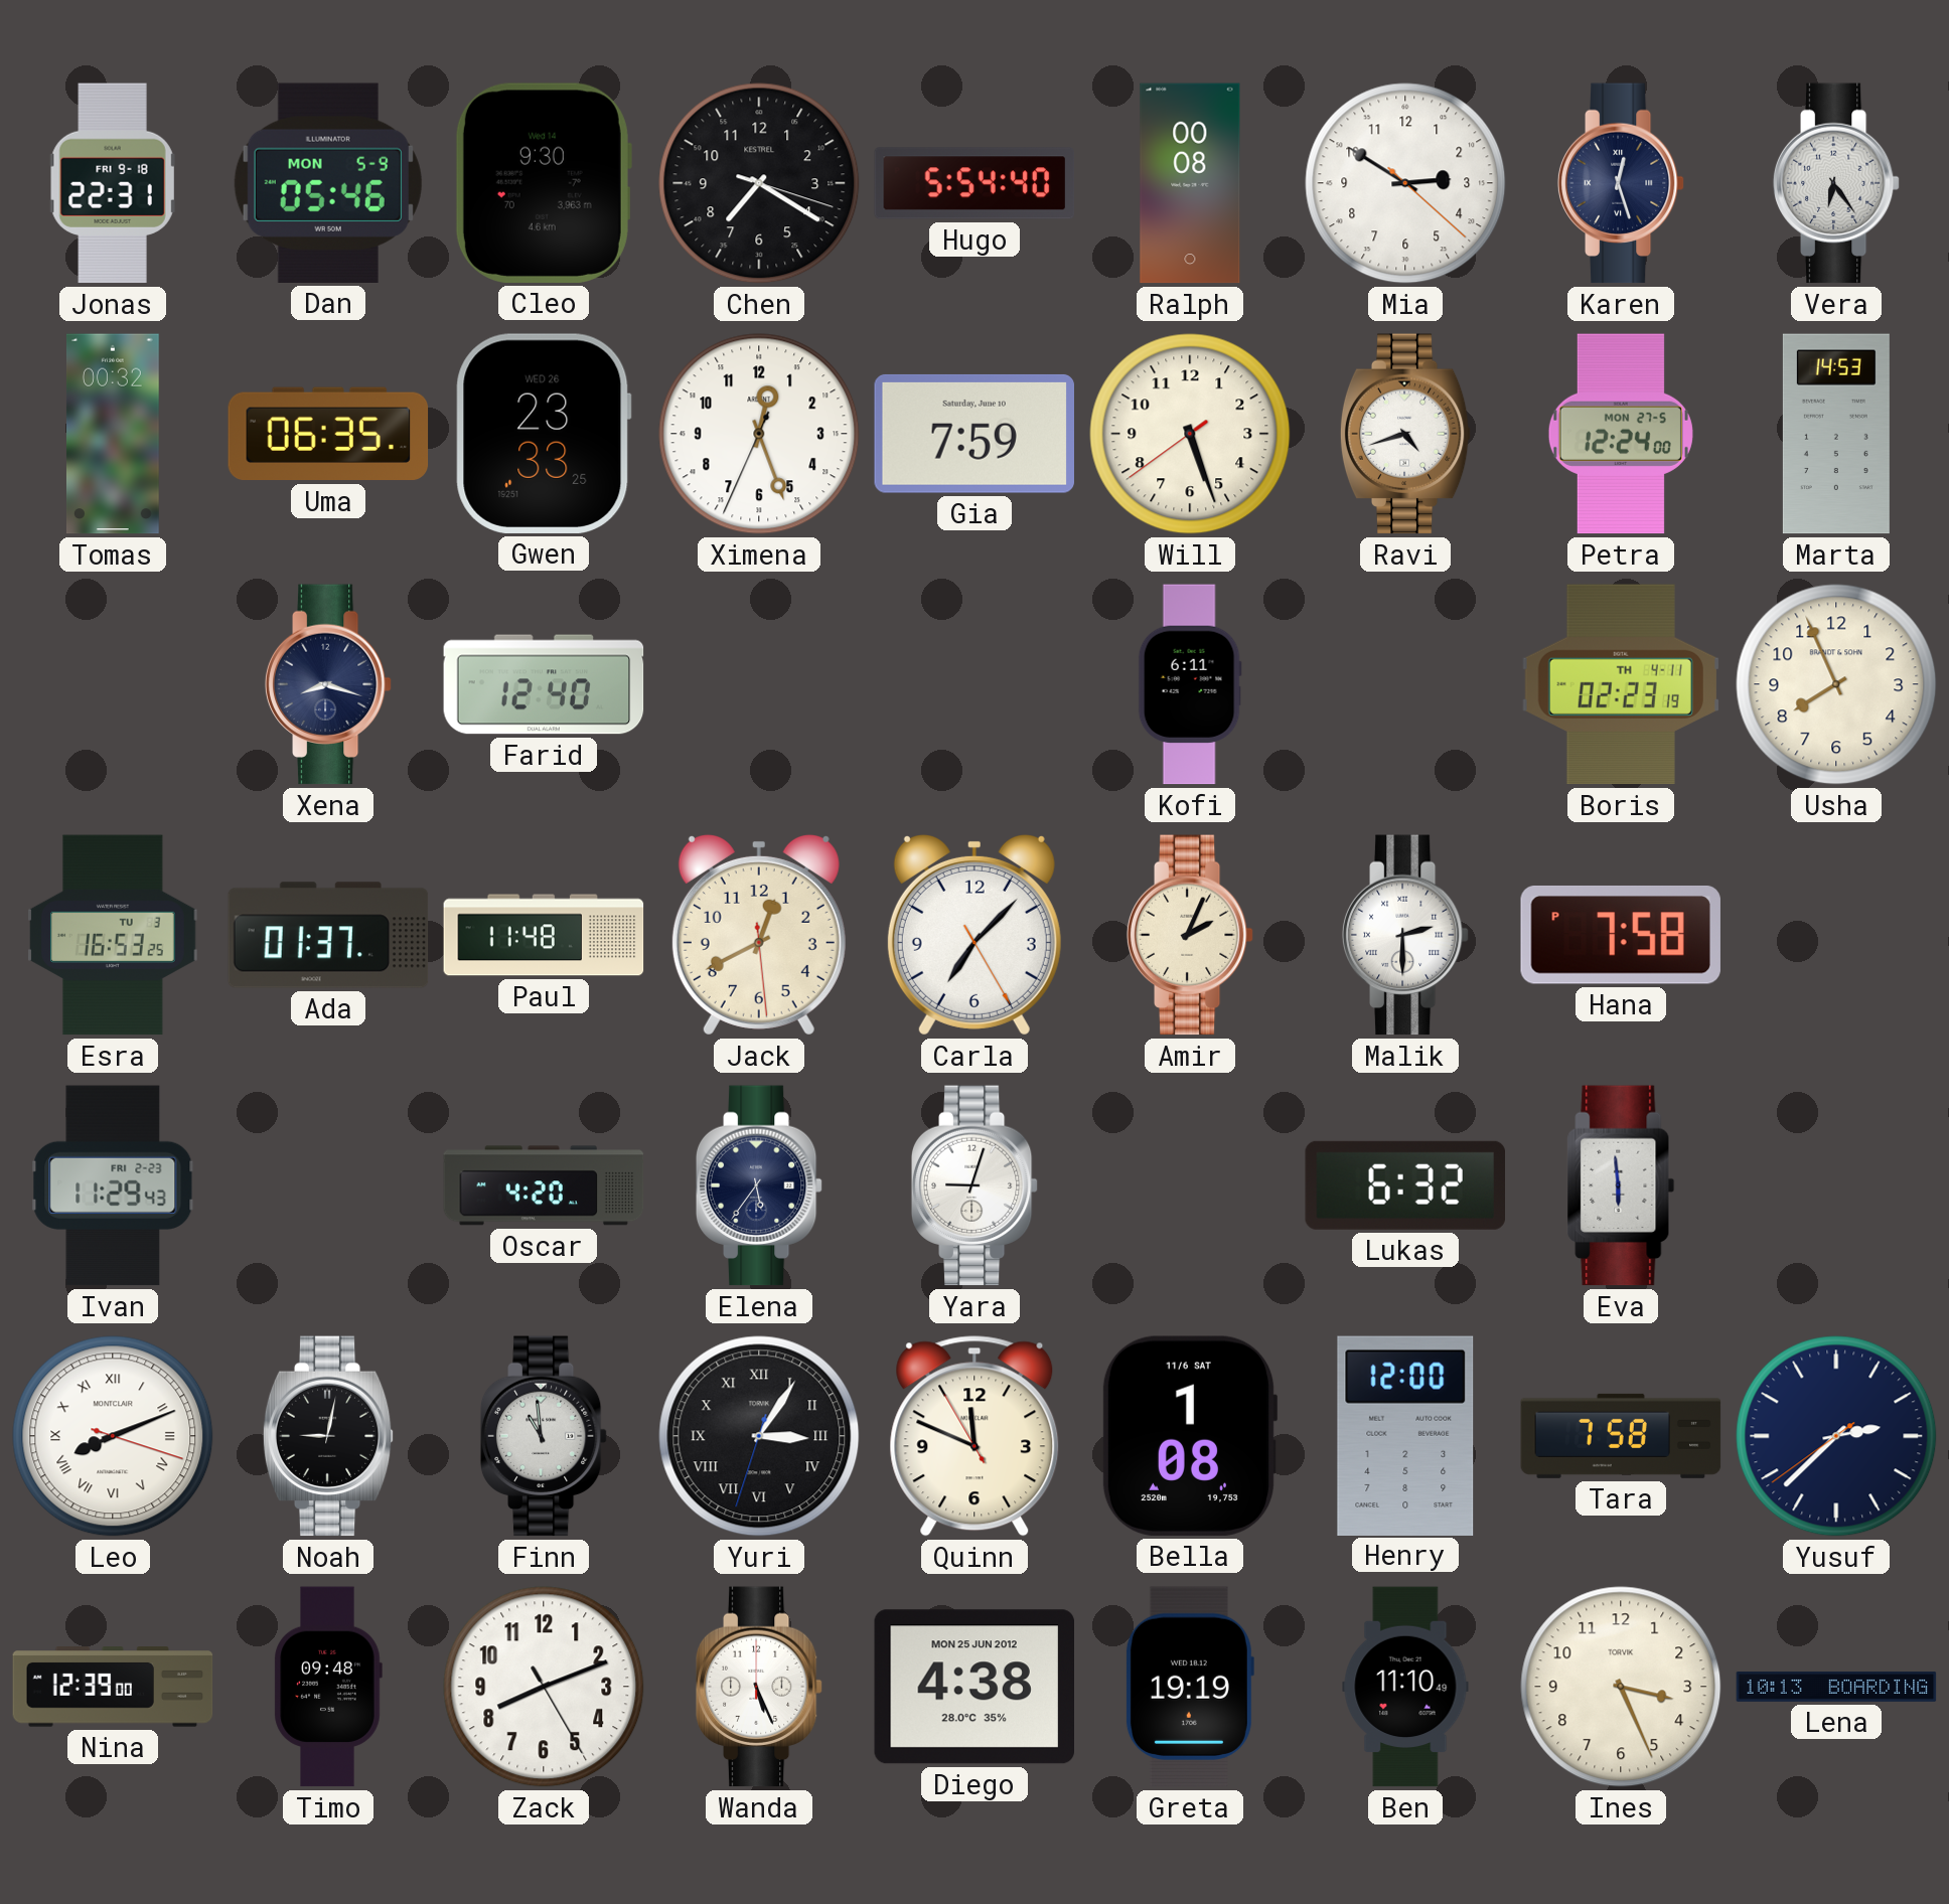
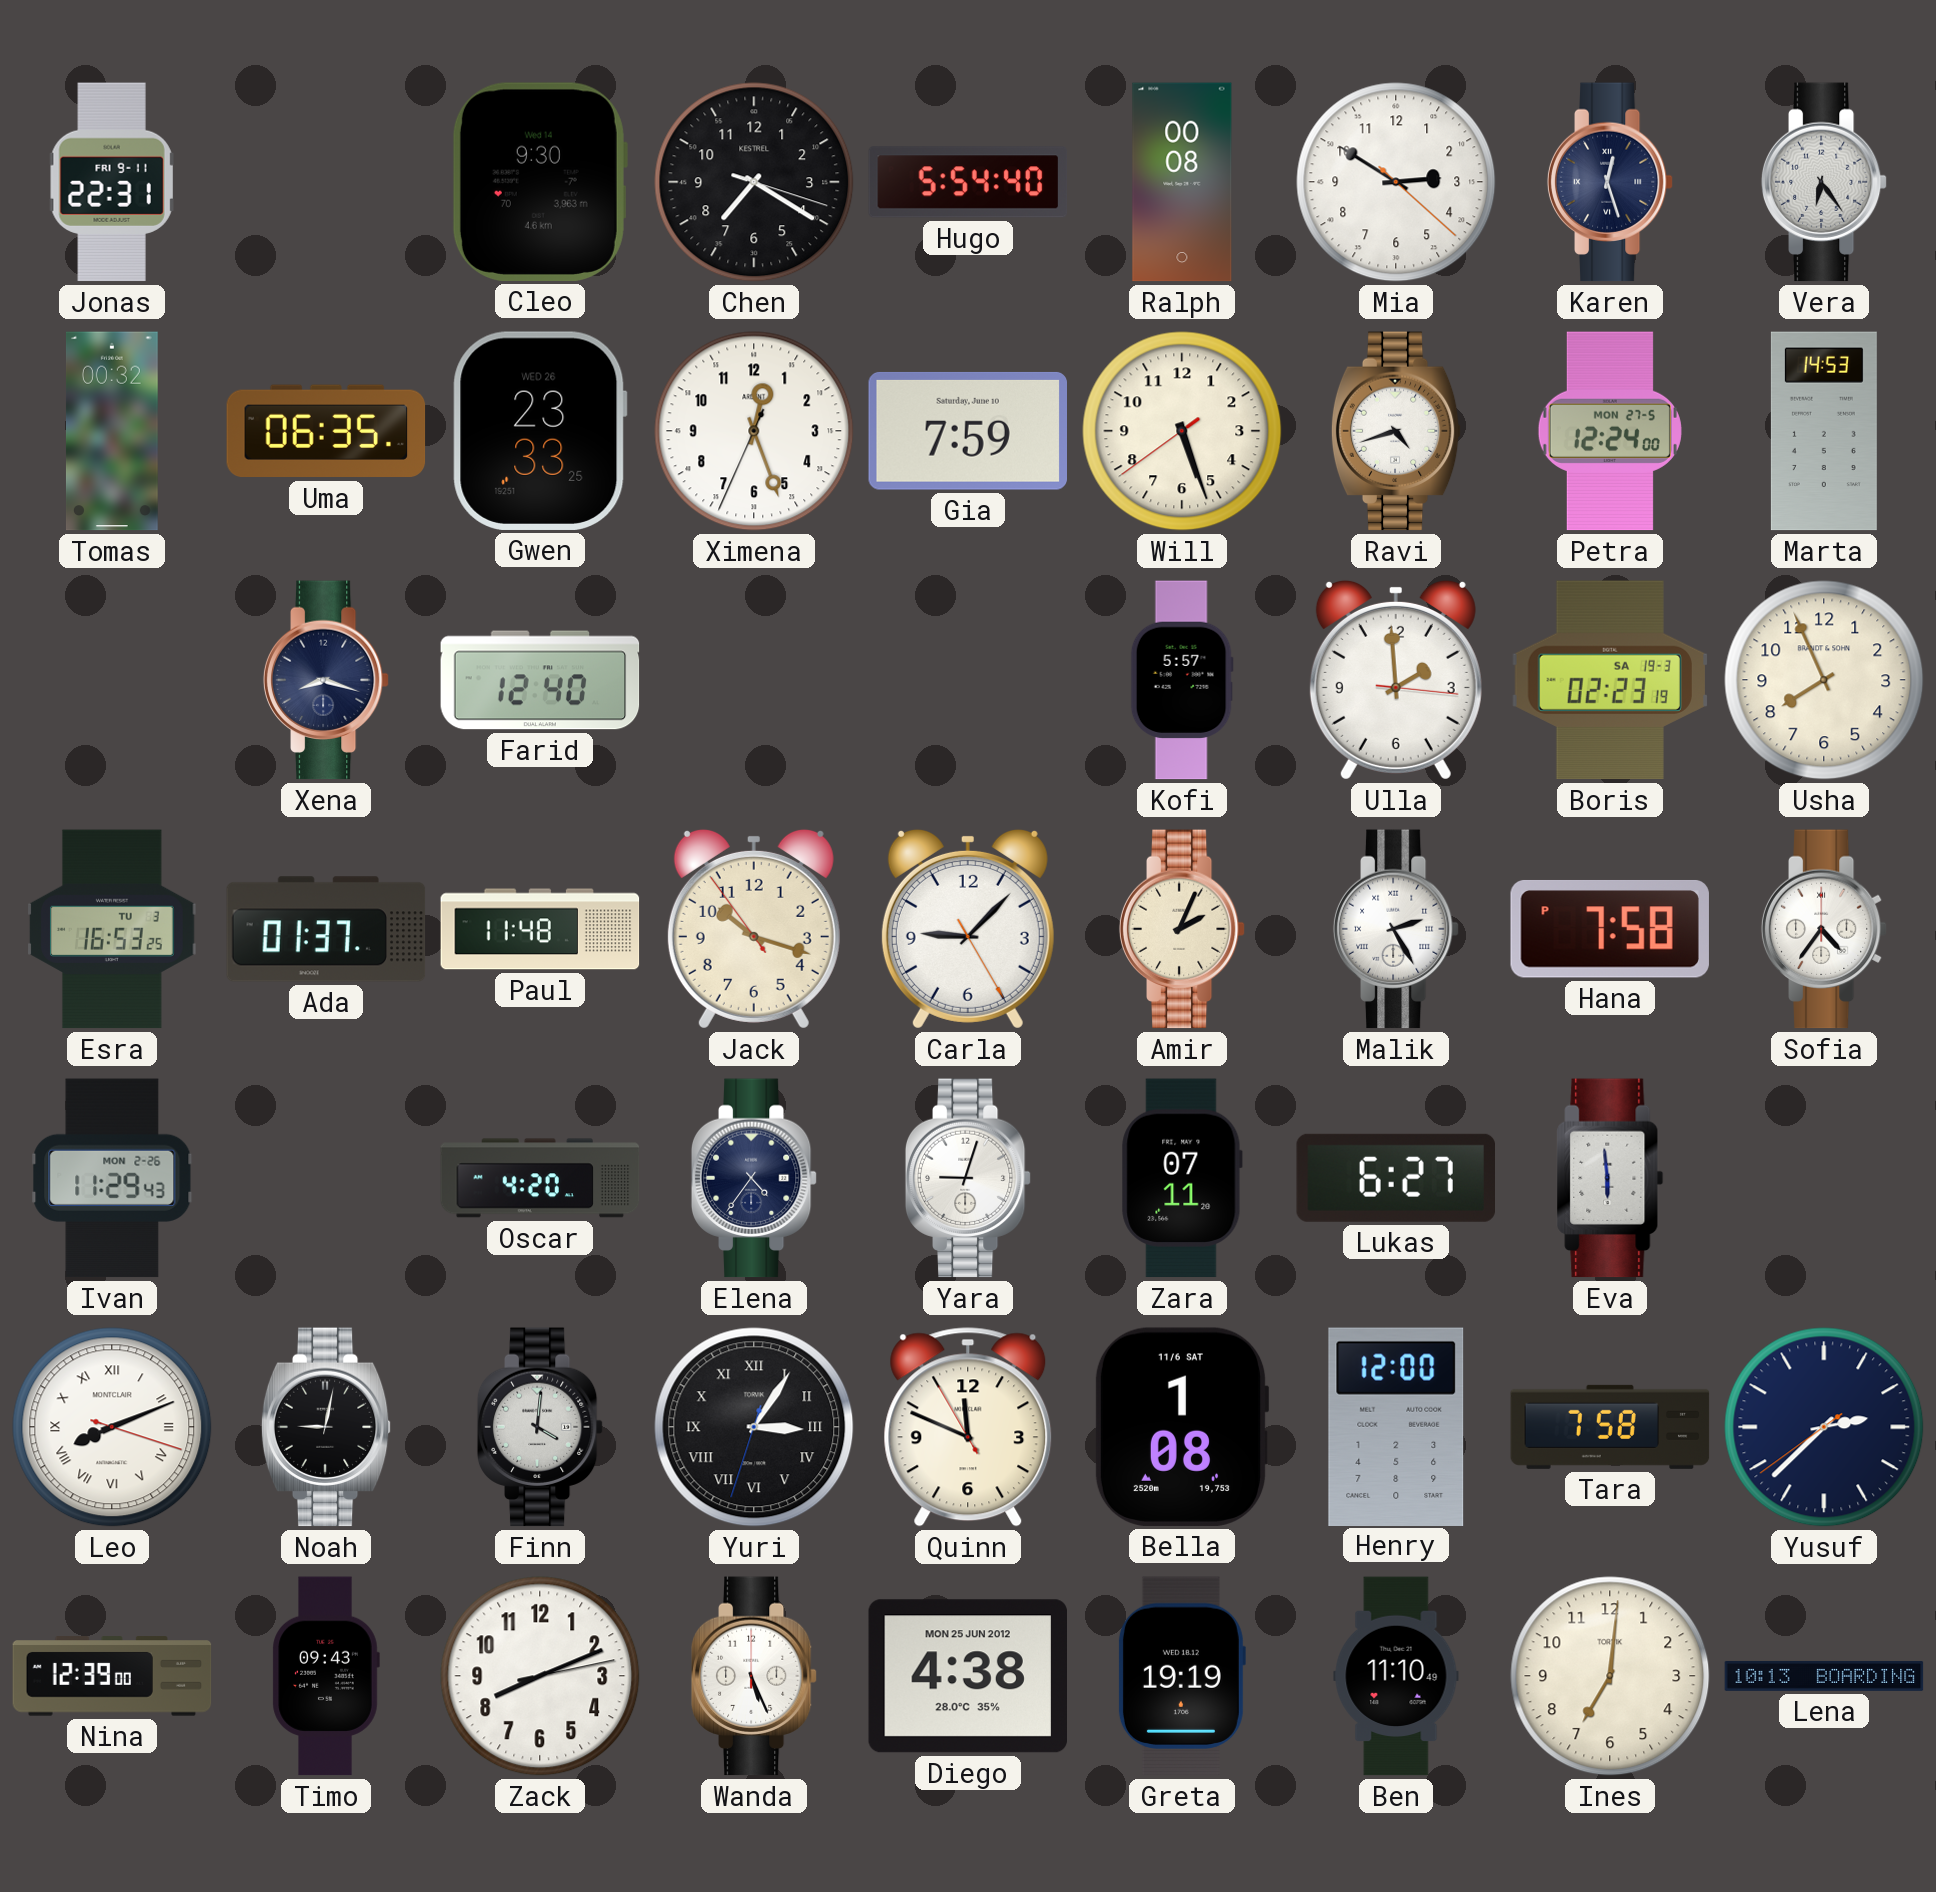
Jonas date: FRI 9-18 -> FRI 9-11
Dan: 05:46 -> none
Kofi: 6:11 -> 5:57
Ulla: none -> 1:59
Boris date: TH 4-11 -> SA 19-3
Jack: 12:40 -> 10:17
Carla: 7:07 -> 9:07
Malik: 2:30 -> 2:25
Sofia: none -> 4:36
Ivan date: FRI 2-23 -> MON 2-26
Elena: 5:36 -> 4:36
Zara: none -> 07:11
Lukas: 6:32 -> 6:27
Finn: 10:59 -> 4:01
Timo: 09:48 -> 09:43
Zack: 8:11:25 -> 8:11:13
Ines: 3:26 -> 7:01
